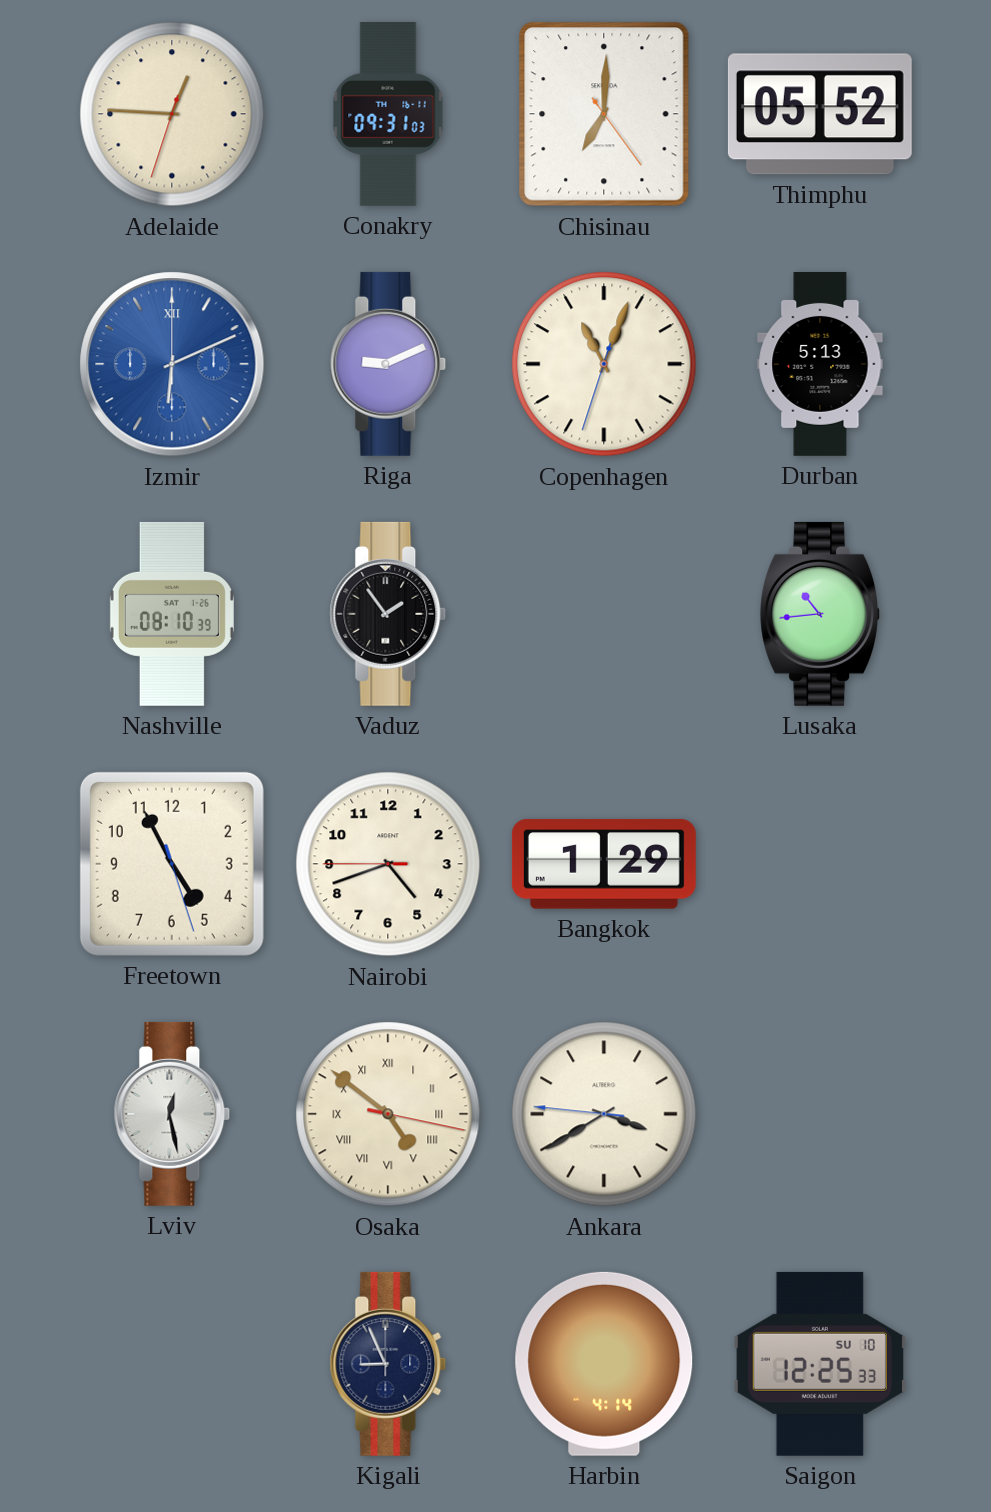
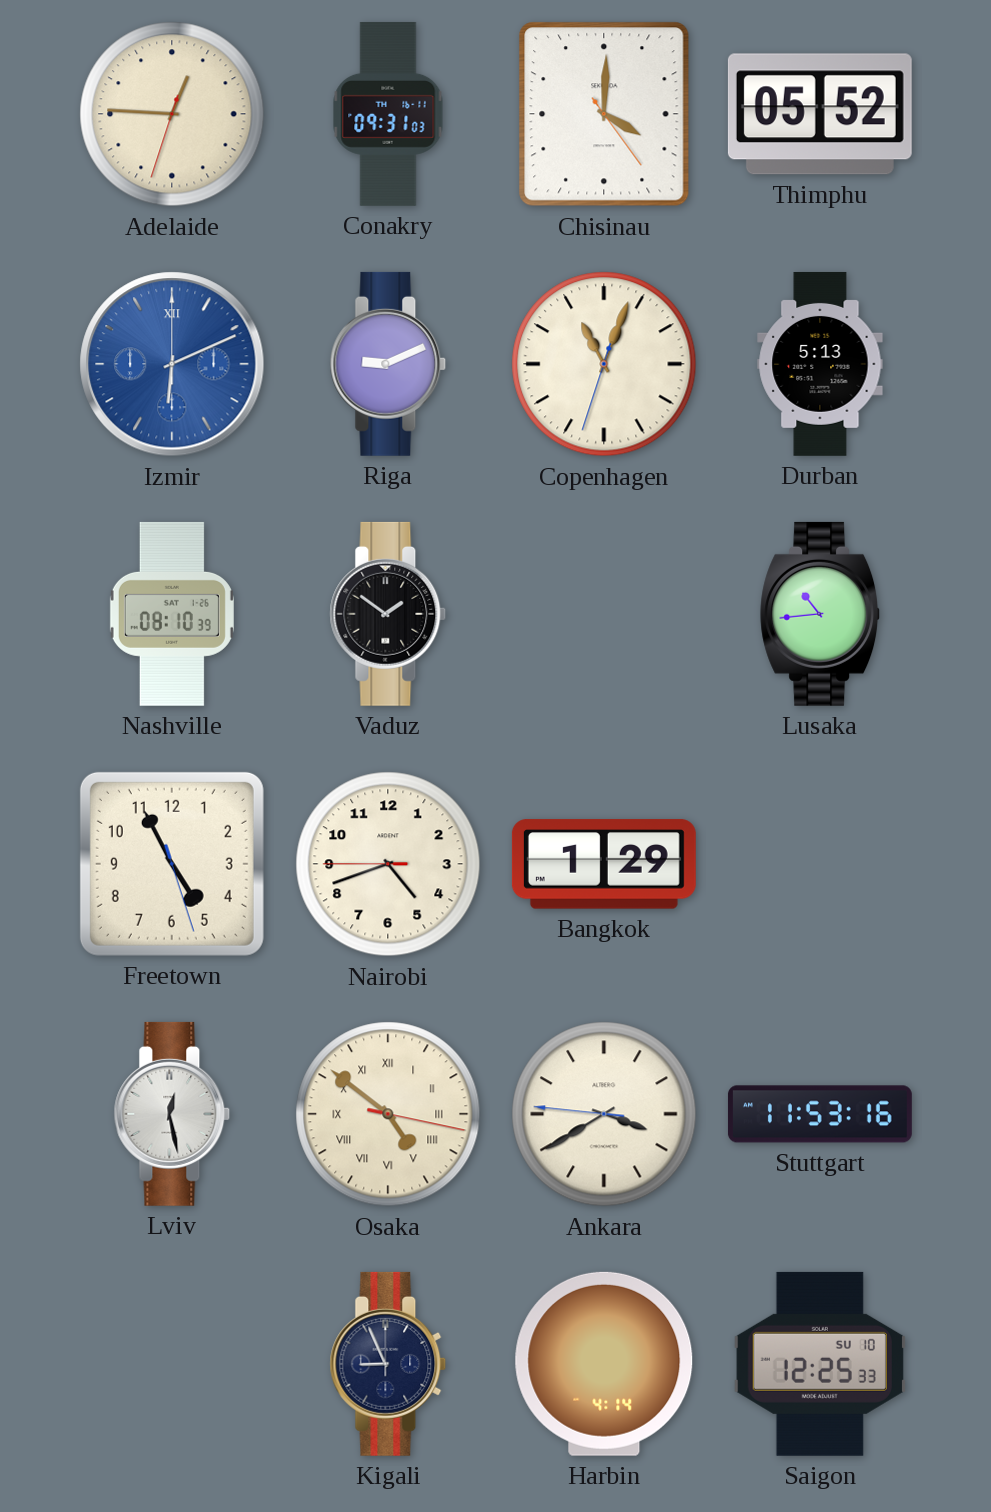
Chisinau: 7:00 -> 4:00
Vaduz: 1:54 -> 1:51
Stuttgart: none -> 11:53
